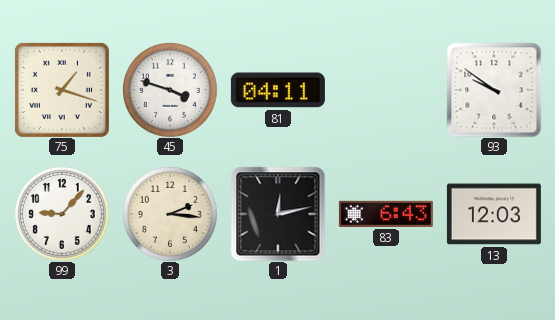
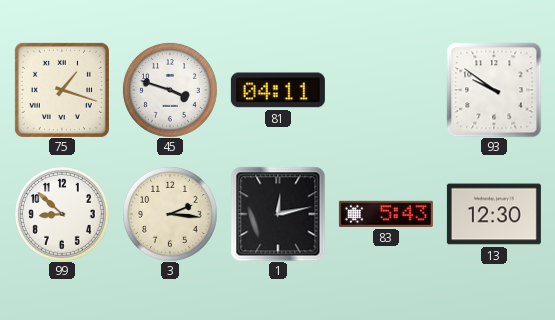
99: 9:07 -> 8:52
83: 6:43 -> 5:43
13: 12:03 -> 12:30
